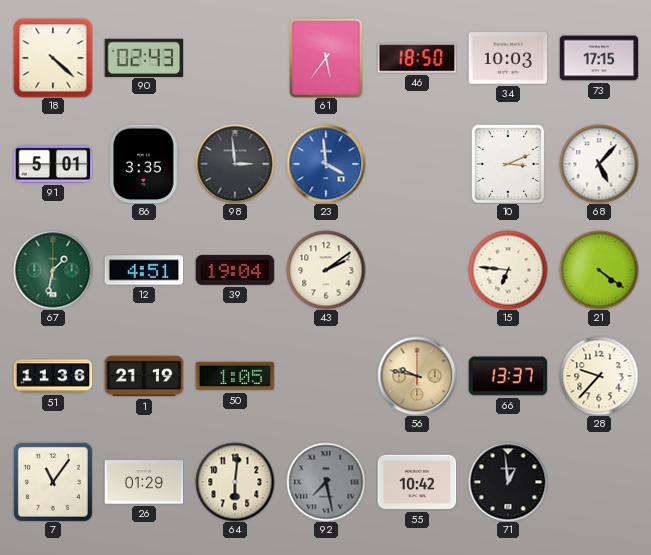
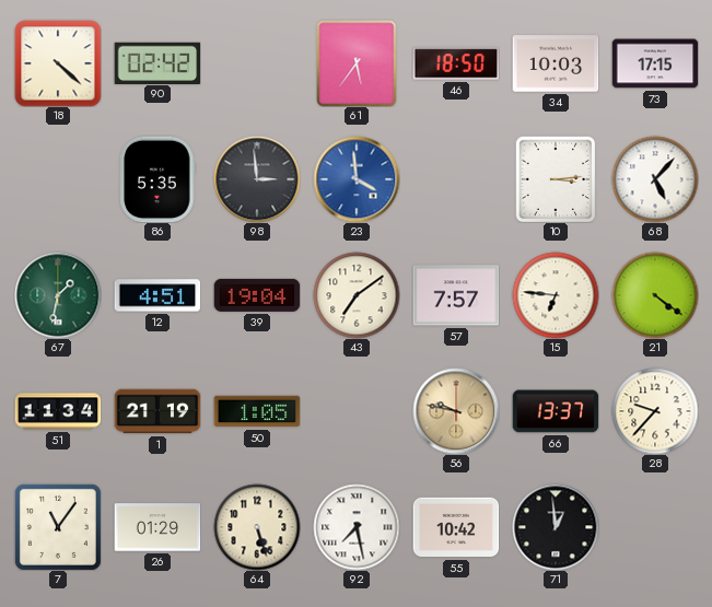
90: 02:43 -> 02:42
91: 5:01 -> none
86: 3:35 -> 5:35
10: 3:11 -> 3:14
43: 2:09 -> 7:09
57: none -> 7:57
51: 11:36 -> 11:34
64: 6:01 -> 5:27
92 dial: grey -> white
